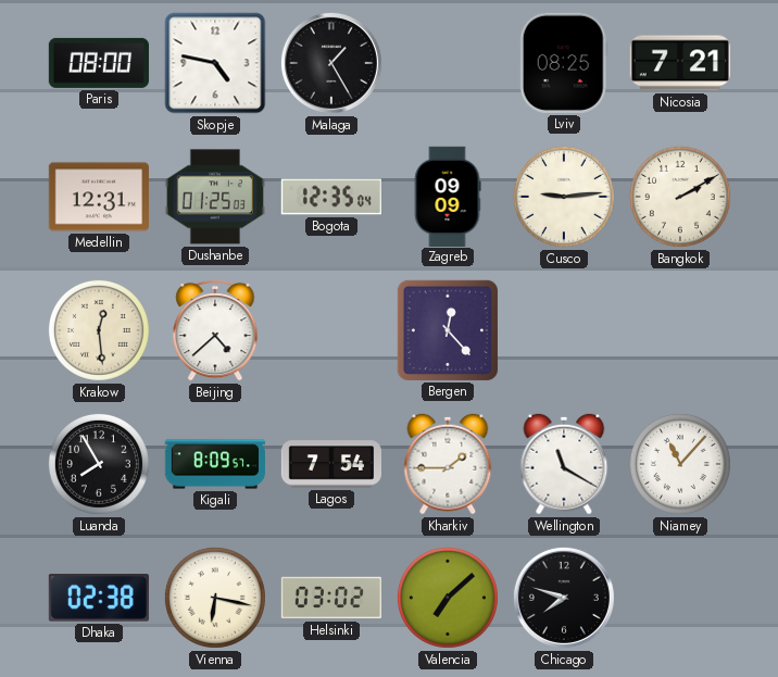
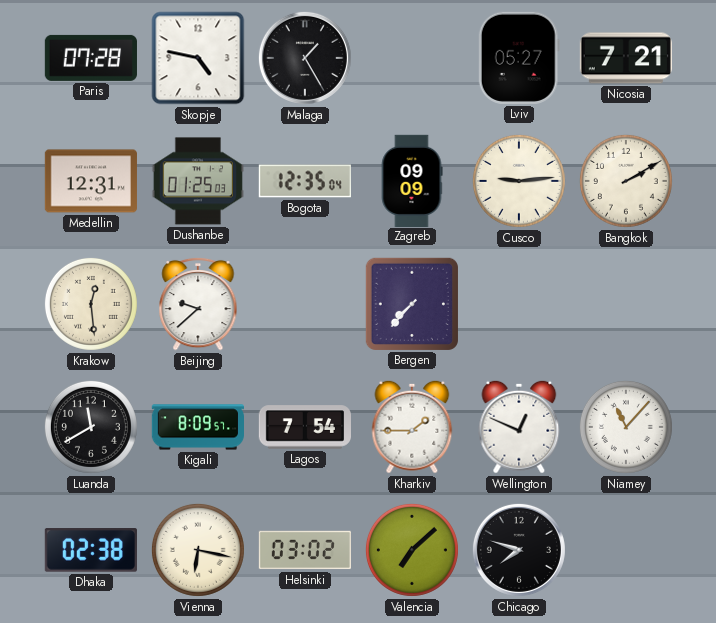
Paris: 08:00 -> 07:28
Lviv: 08:25 -> 05:27
Beijing: 4:38 -> 9:38
Bergen: 12:23 -> 7:37
Luanda: 7:55 -> 11:40
Wellington: 11:20 -> 12:49
